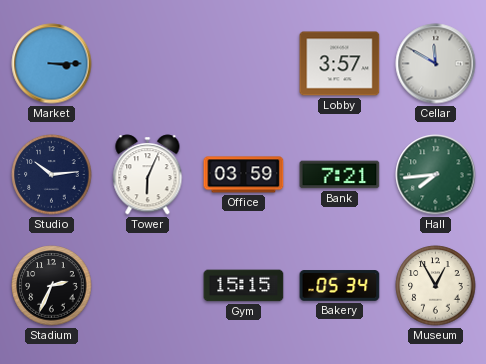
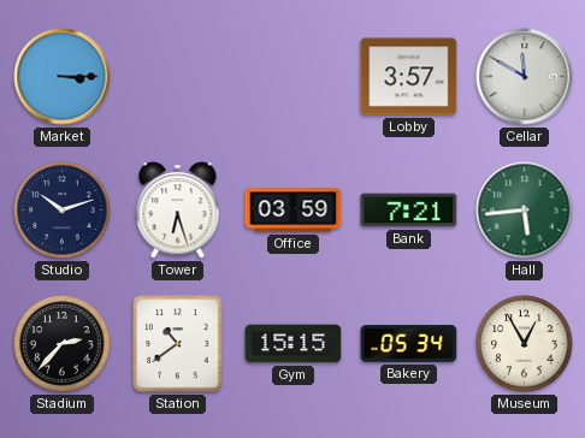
Studio: 10:14 -> 10:12
Tower: 6:04 -> 6:27
Hall: 7:44 -> 5:44
Stadium: 2:34 -> 2:37
Station: none -> 10:39
